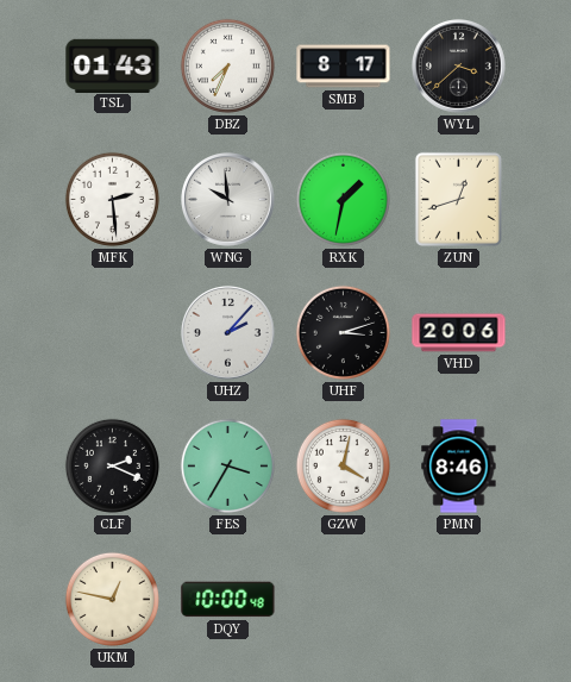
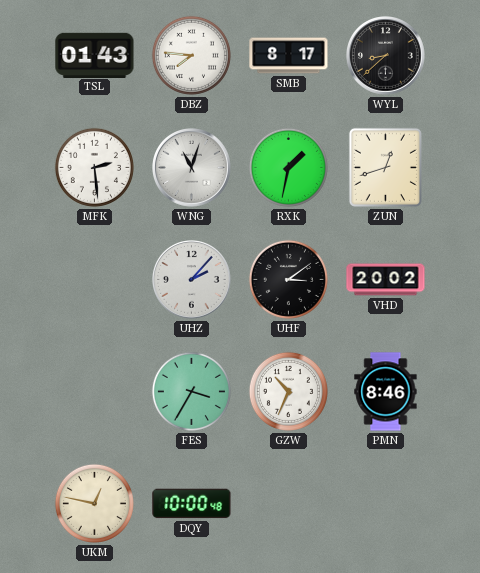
DBZ: 7:34 -> 7:46
WYL: 3:38 -> 8:38
WNG: 9:59 -> 11:03
UHF: 3:12 -> 3:09
VHD: 20:06 -> 20:02
CLF: 2:19 -> none
GZW: 4:02 -> 10:34
